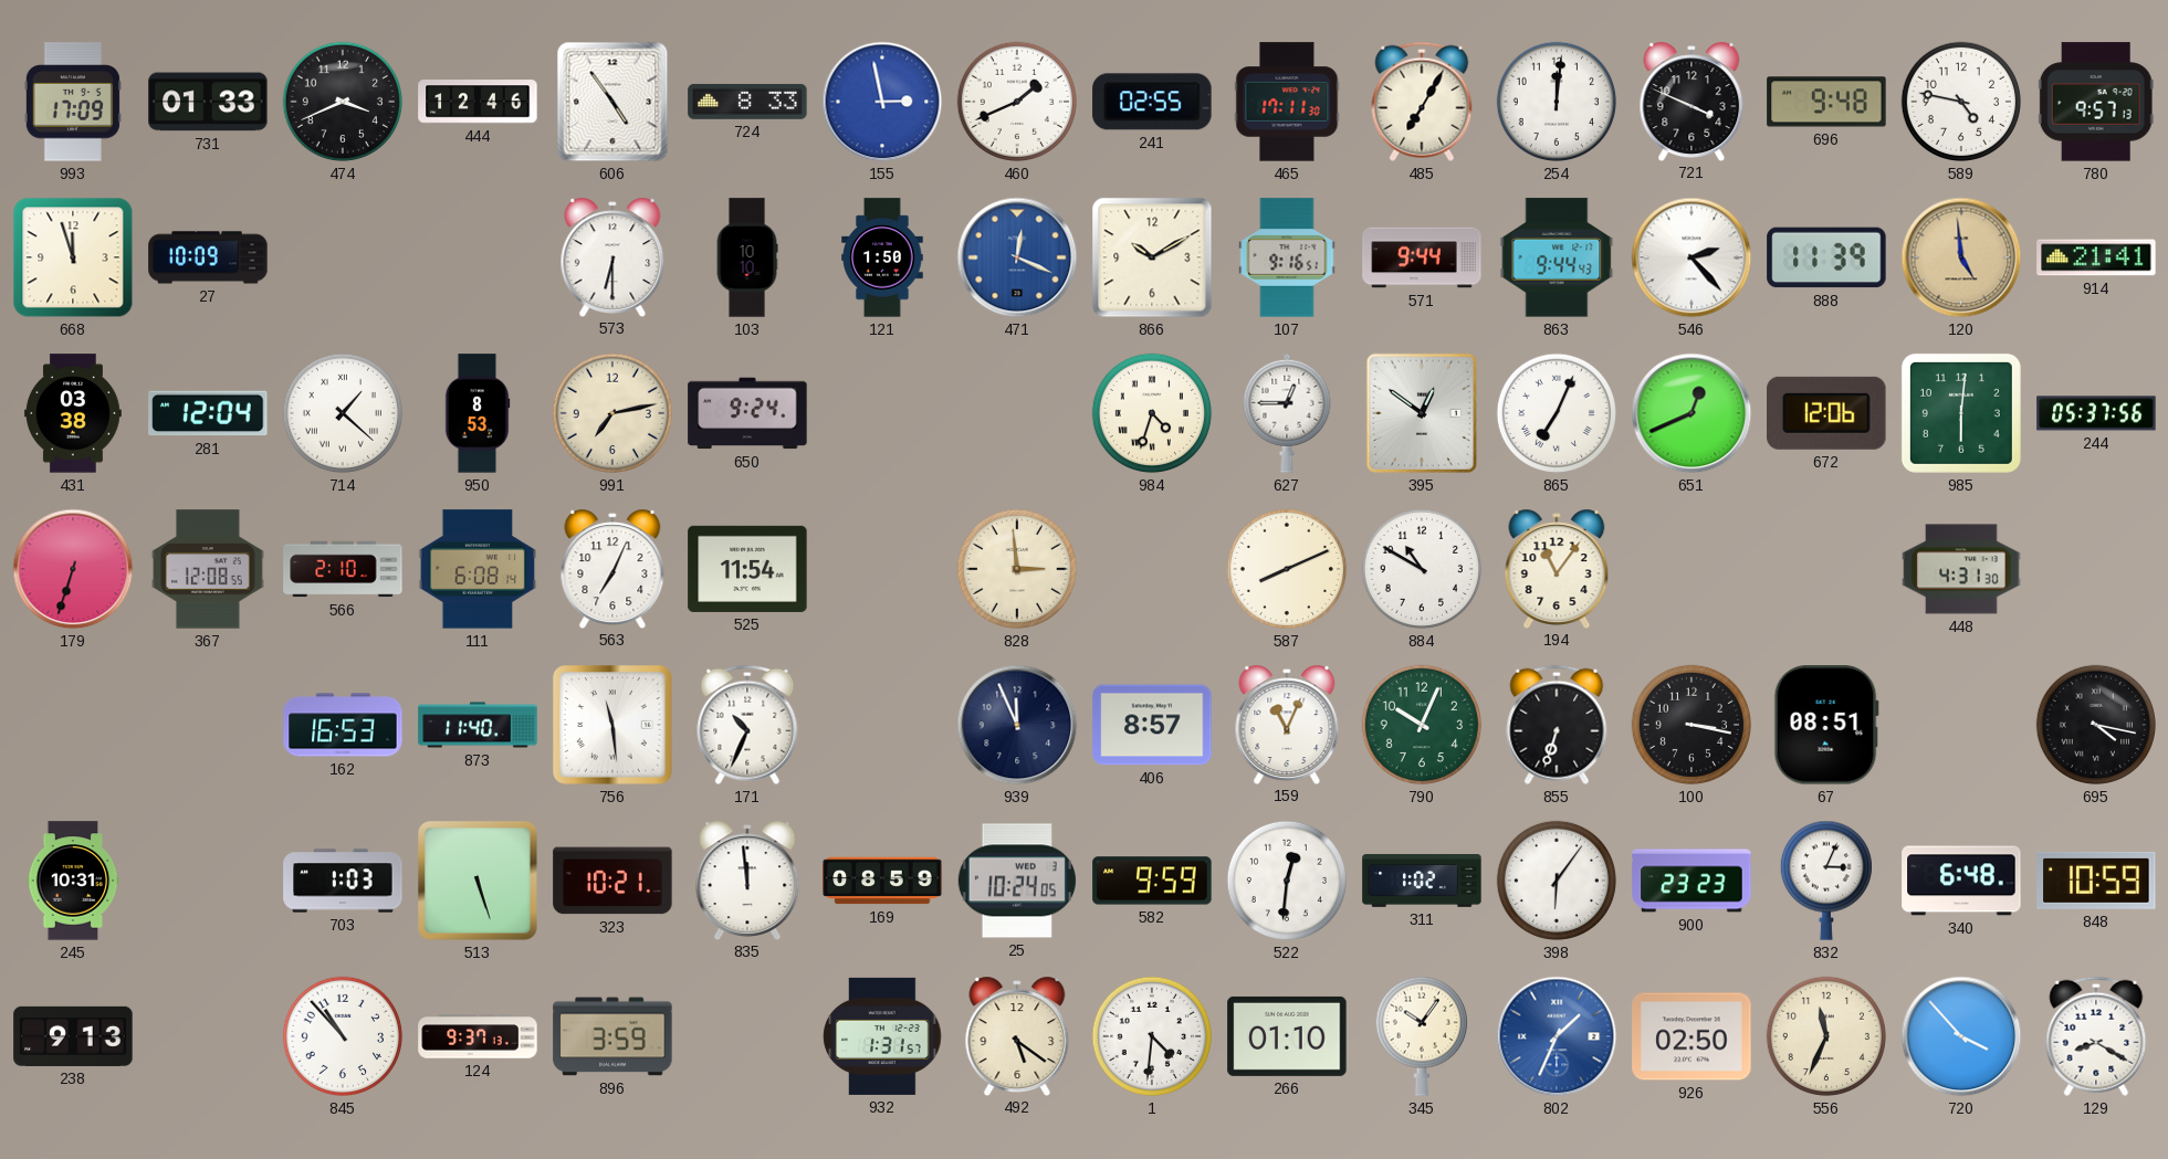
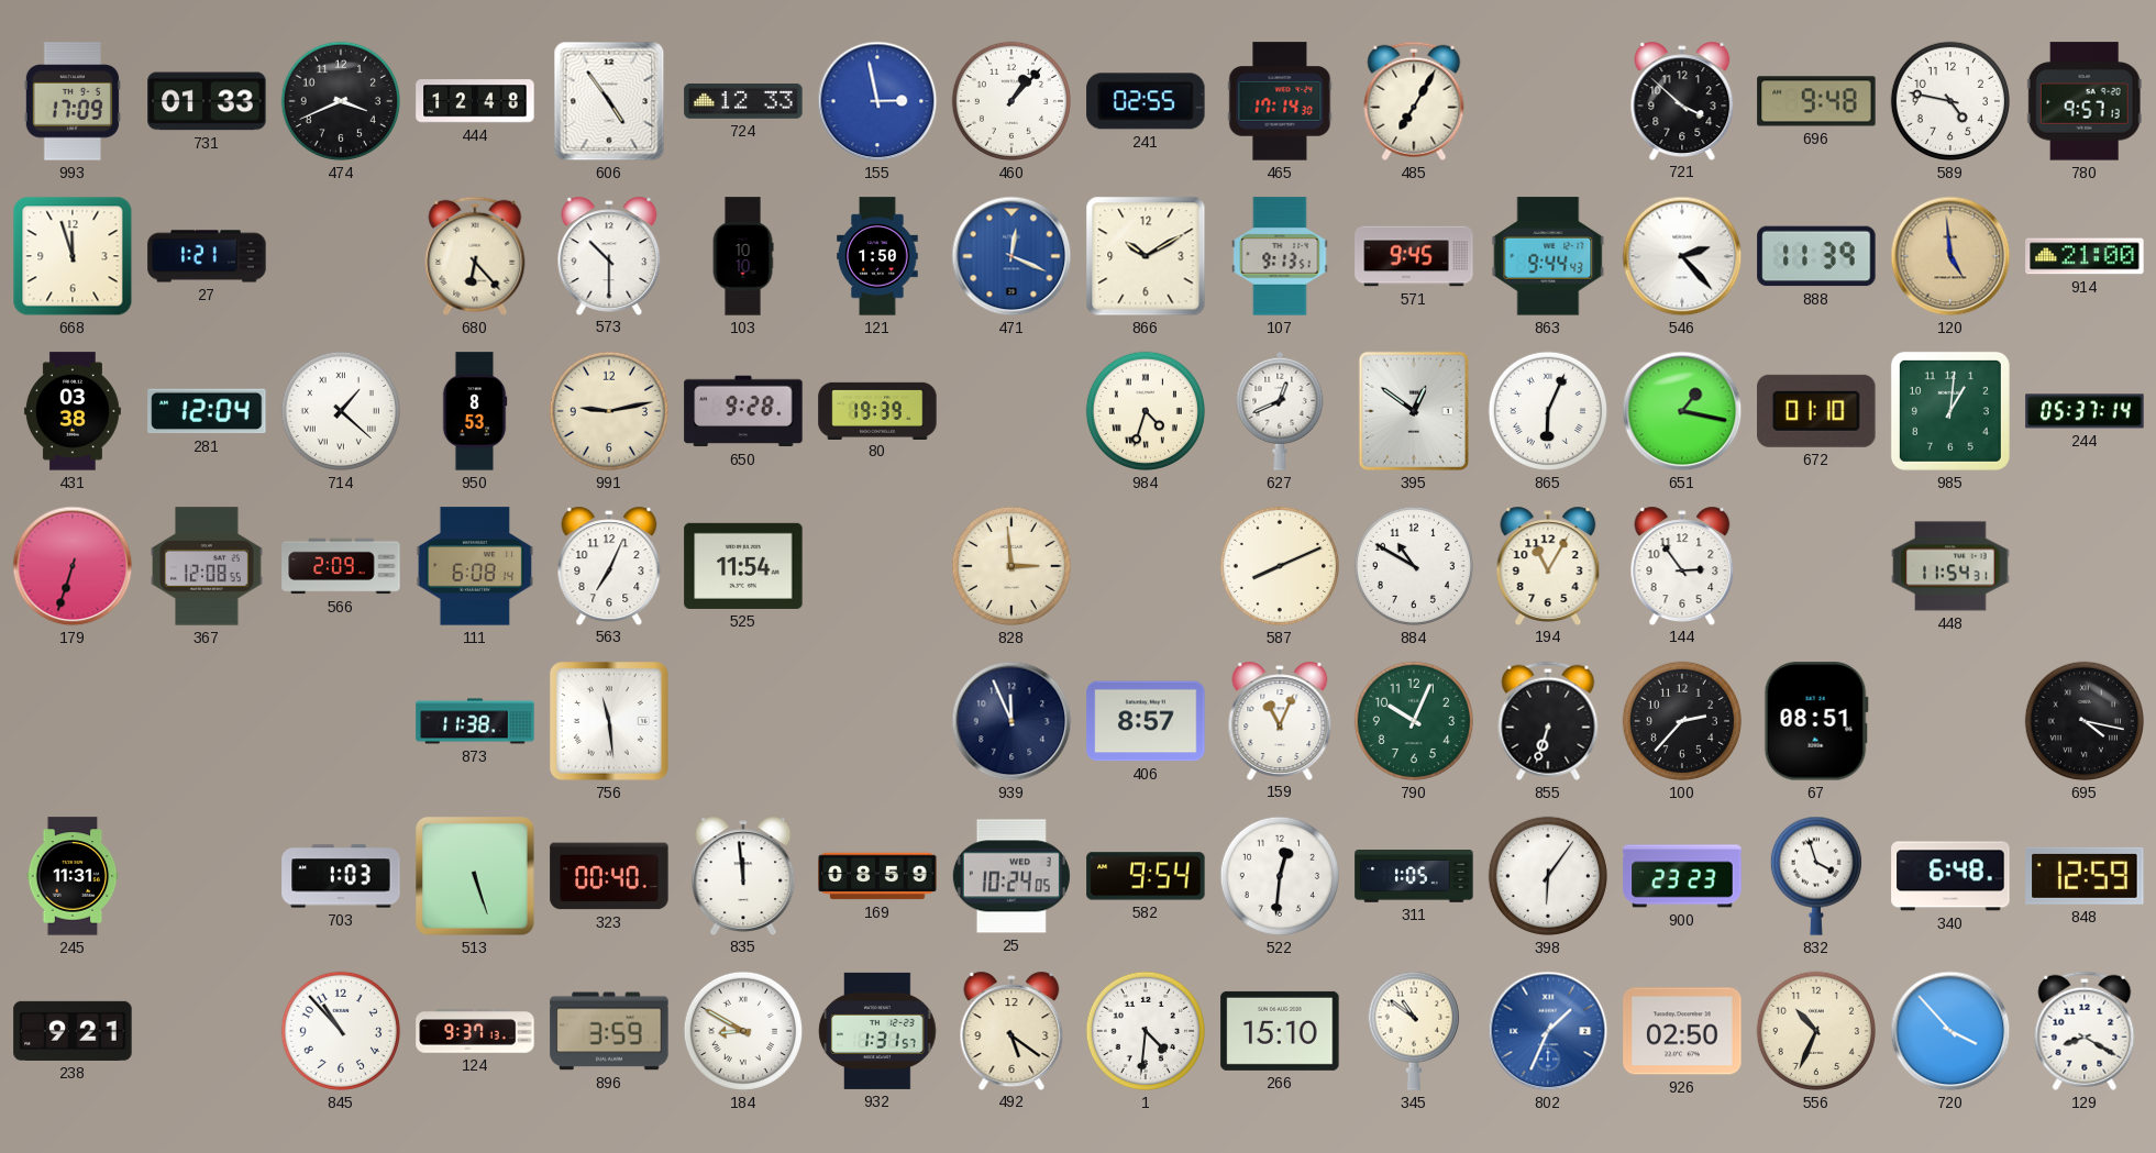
444: 12:46 -> 12:48
724: 8:33 -> 12:33
460: 1:41 -> 1:07
465: 17:11 -> 17:14
254: 12:01 -> none
721: 3:49 -> 3:52
27: 10:09 -> 1:21
680: none -> 6:23
573: 6:30 -> 10:30
107: 9:16 -> 9:13
571: 9:44 -> 9:45
914: 21:41 -> 21:00
991: 7:13 -> 9:13
650: 9:24 -> 9:28
80: none -> 19:39
627: 12:45 -> 12:41
865: 7:04 -> 6:04
651: 12:41 -> 1:17
672: 12:06 -> 01:10
985: 6:01 -> 1:01
244: 05:37:56 -> 05:37:14
566: 2:10 -> 2:09
194: 11:06 -> 11:05
144: none -> 2:54
448: 4:31 -> 11:54
162: 16:53 -> none
873: 11:40 -> 11:38
171: 10:34 -> none
100: 3:17 -> 2:37
245: 10:31 -> 11:31
323: 10:21 -> 00:40
582: 9:59 -> 9:54
311: 1:02 -> 1:05
832: 3:04 -> 3:57
848: 10:59 -> 12:59
238: 9:13 -> 9:21
184: none -> 8:50
266: 01:10 -> 15:10
345: 10:06 -> 10:51
556: 11:34 -> 10:34
